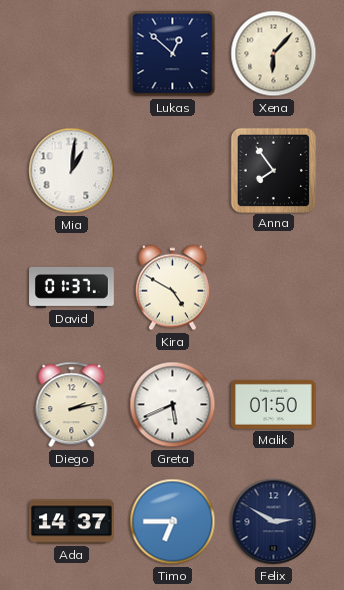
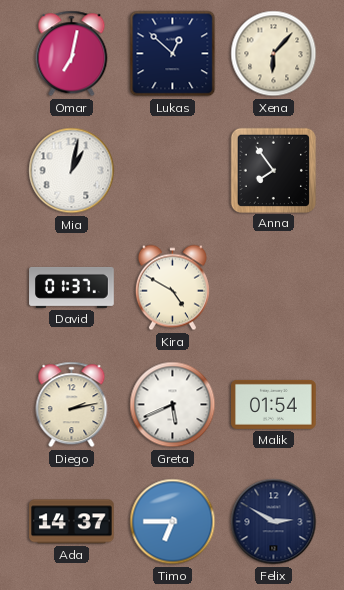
Omar: none -> 7:02
Mia: 1:01 -> 1:02
Malik: 01:50 -> 01:54
